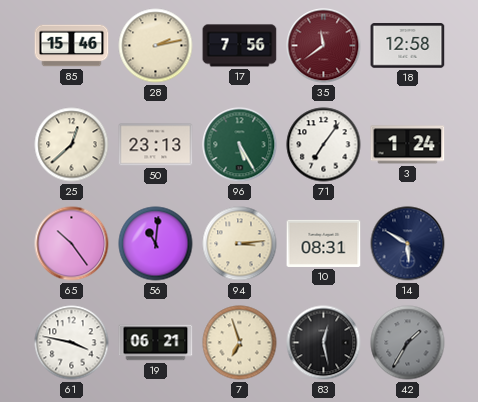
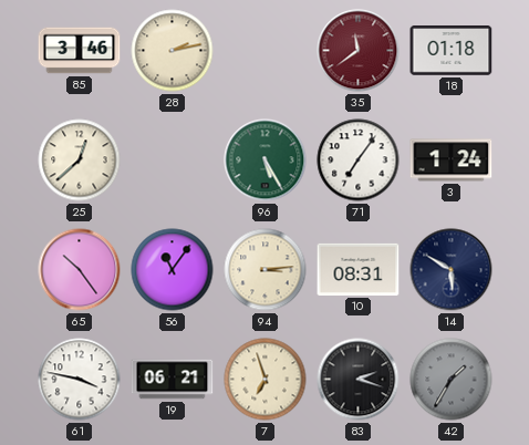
85: 15:46 -> 3:46
17: 7:56 -> none
18: 12:58 -> 01:18
50: 23:13 -> none
56: 11:01 -> 11:06
83: 12:28 -> 2:18
